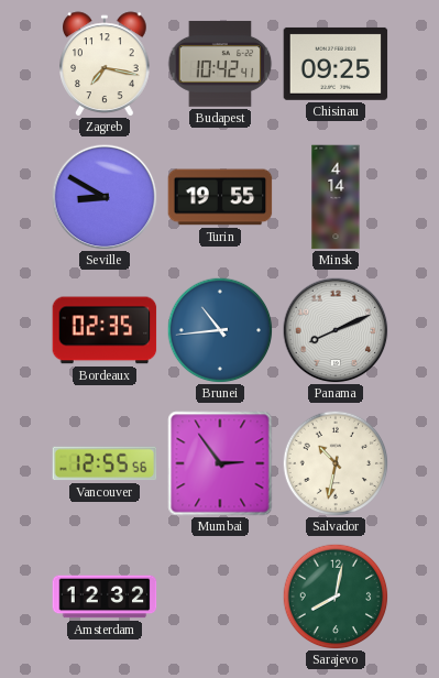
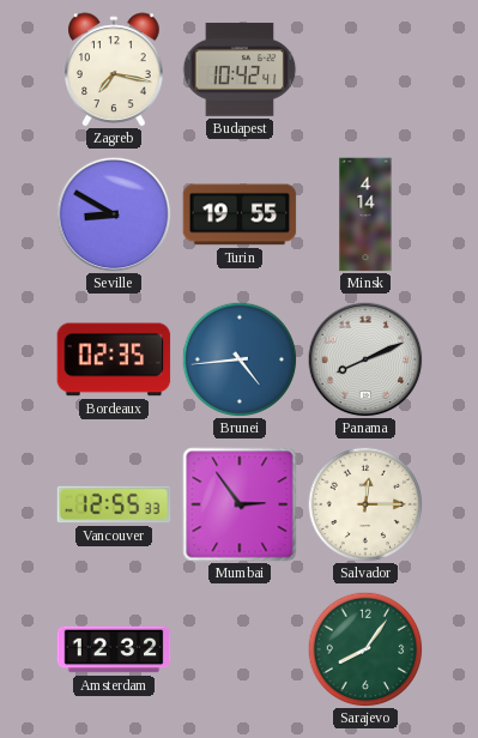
Chisinau: 09:25 -> none
Brunei: 10:44 -> 4:44
Vancouver: 12:55:56 -> 12:55:33
Salvador: 10:32 -> 12:15
Sarajevo: 8:02 -> 8:06
